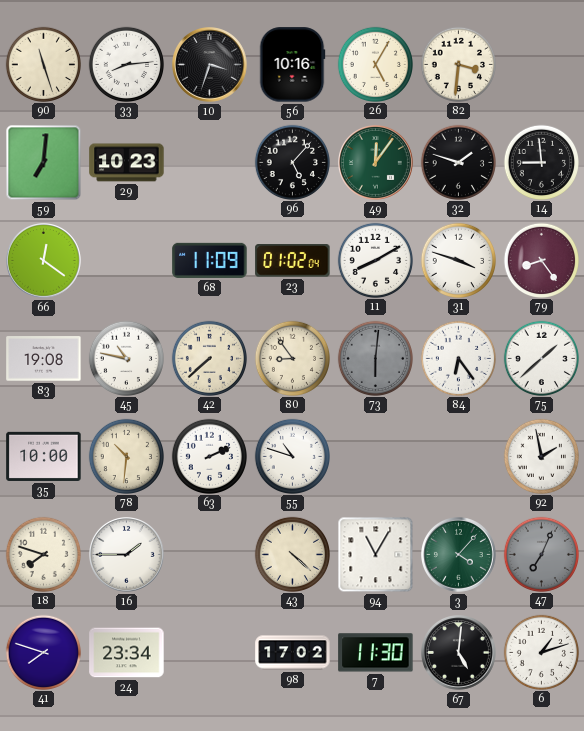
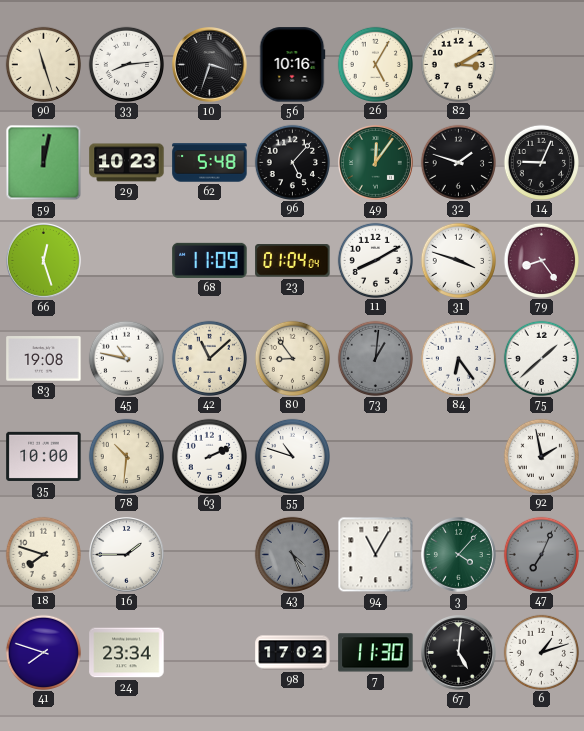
82: 3:31 -> 3:10
59: 7:01 -> 12:02
62: none -> 5:48
14: 8:59 -> 9:04
66: 12:21 -> 12:27
23: 01:02 -> 01:04
42: 7:38 -> 11:08
73: 6:01 -> 1:01
43: 4:22 -> 4:26
43 dial: cream -> grey
